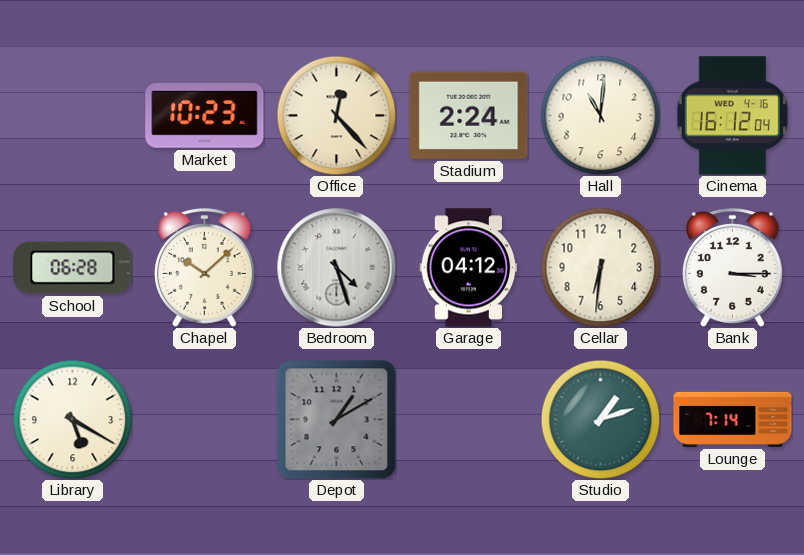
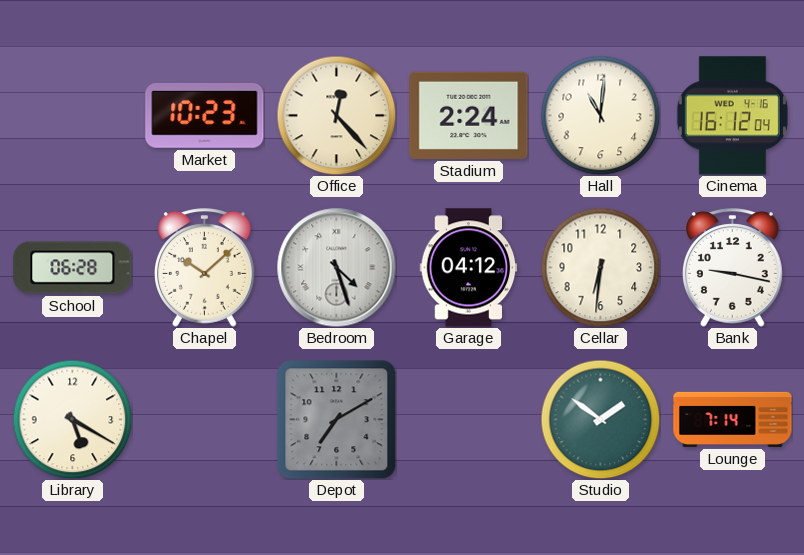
Bank: 3:15 -> 9:17
Depot: 1:10 -> 7:10
Studio: 1:12 -> 1:51
